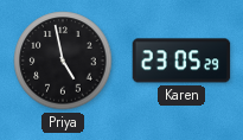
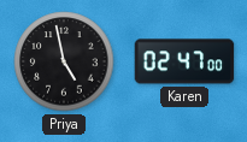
Karen: 23:05 -> 02:47
